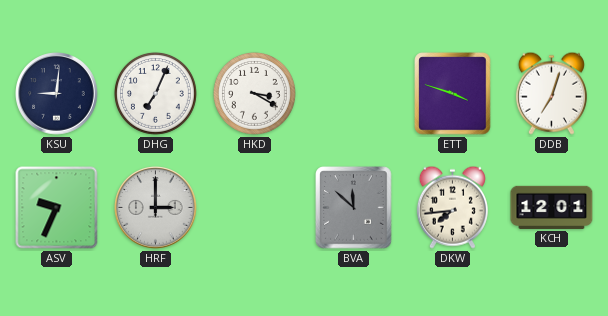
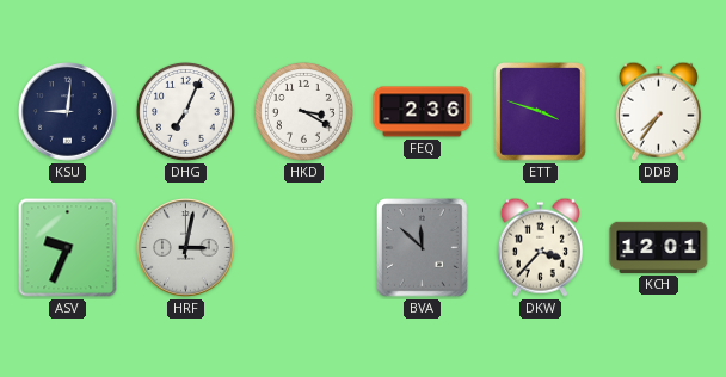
FEQ: none -> 2:36
DDB: 7:03 -> 7:36
HRF: 3:00 -> 3:02
DKW: 7:44 -> 3:37
